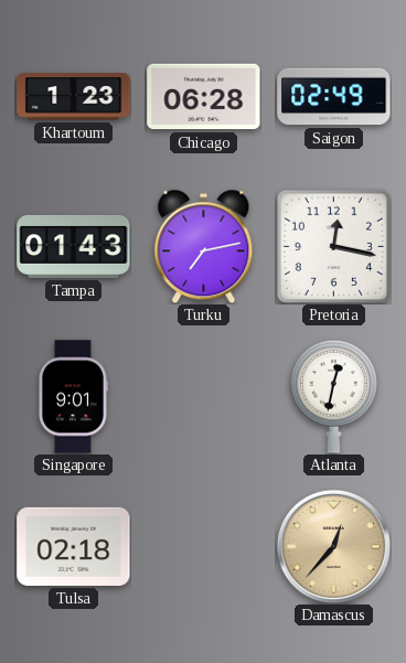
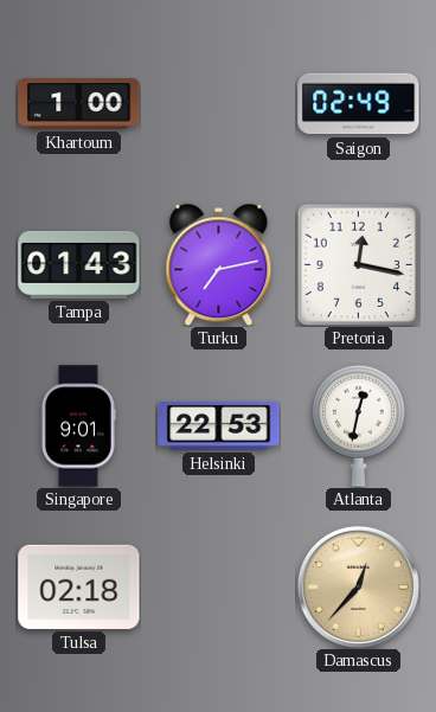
Khartoum: 1:23 -> 1:00
Chicago: 06:28 -> none
Helsinki: none -> 22:53
